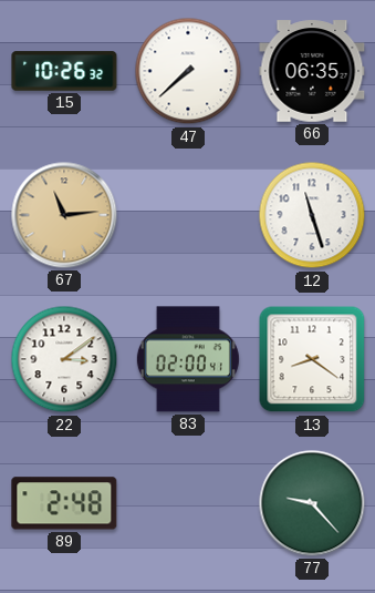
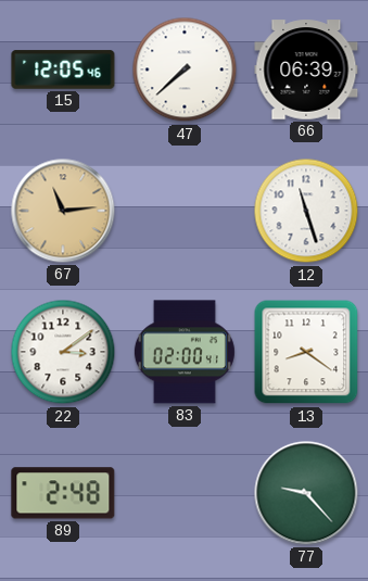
15: 10:26 -> 12:05
66: 06:35 -> 06:39
